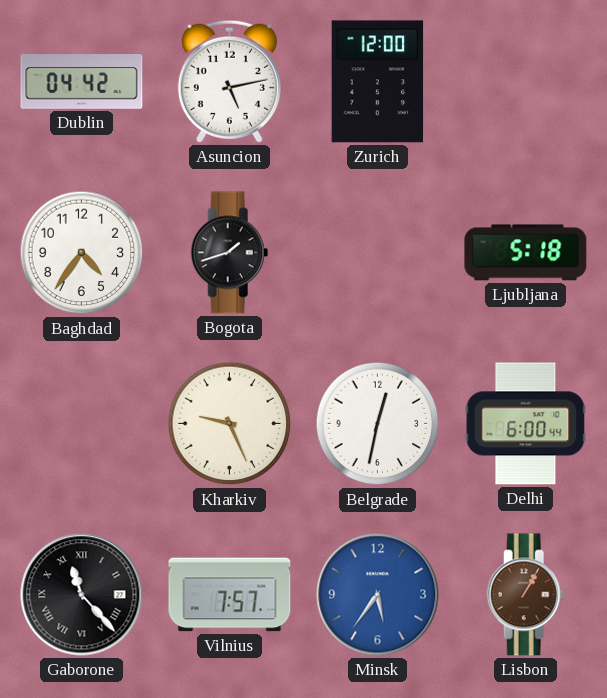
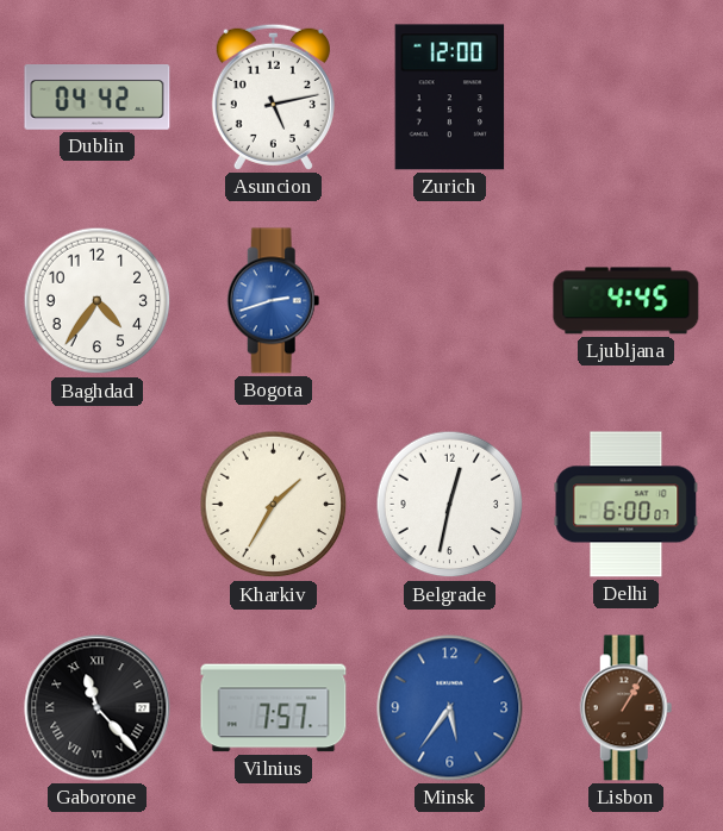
Bogota: 1:42 -> 2:42
Bogota dial: black -> blue
Ljubljana: 5:18 -> 4:45
Kharkiv: 9:26 -> 1:35
Delhi: 6:00:44 -> 6:00:07
